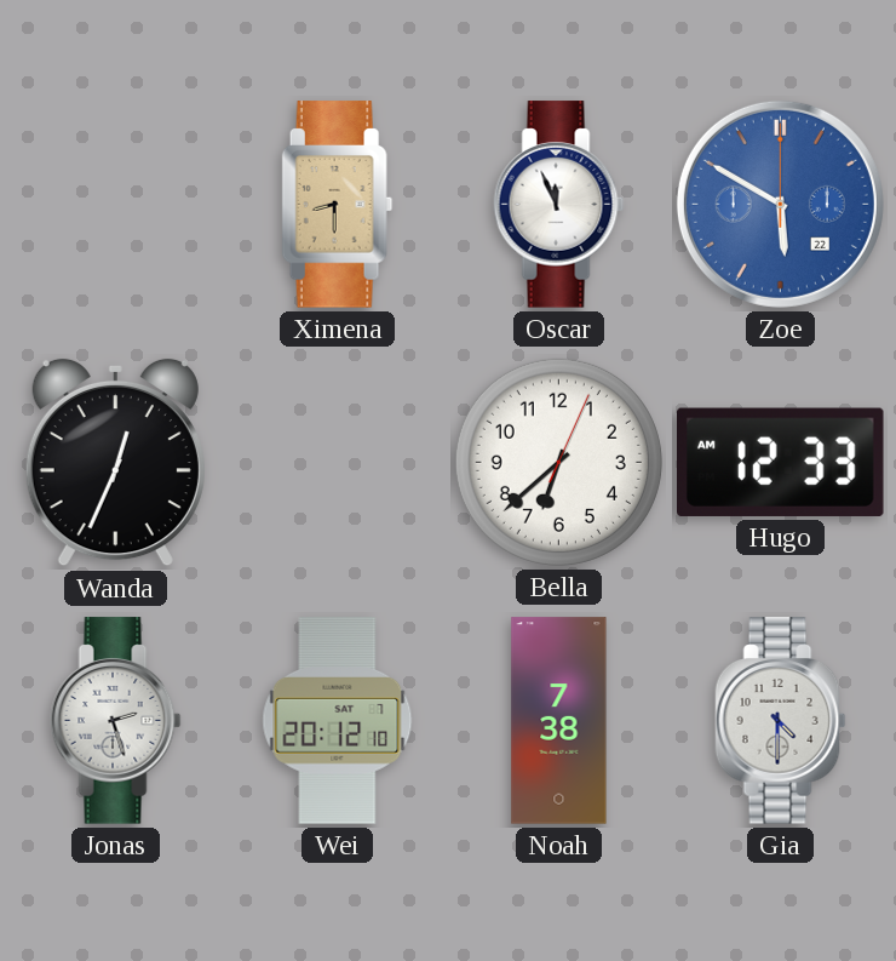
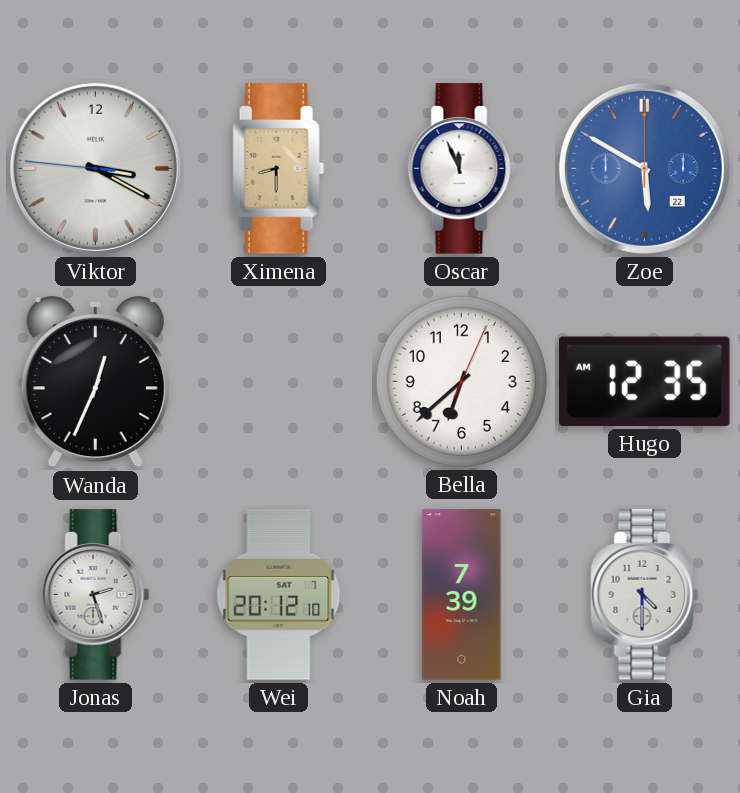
Viktor: none -> 3:19
Hugo: 12:33 -> 12:35
Noah: 7:38 -> 7:39
